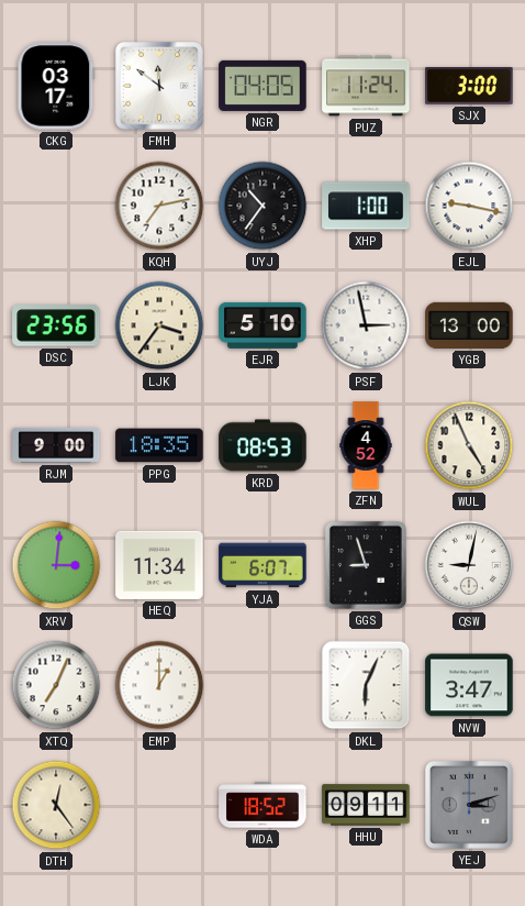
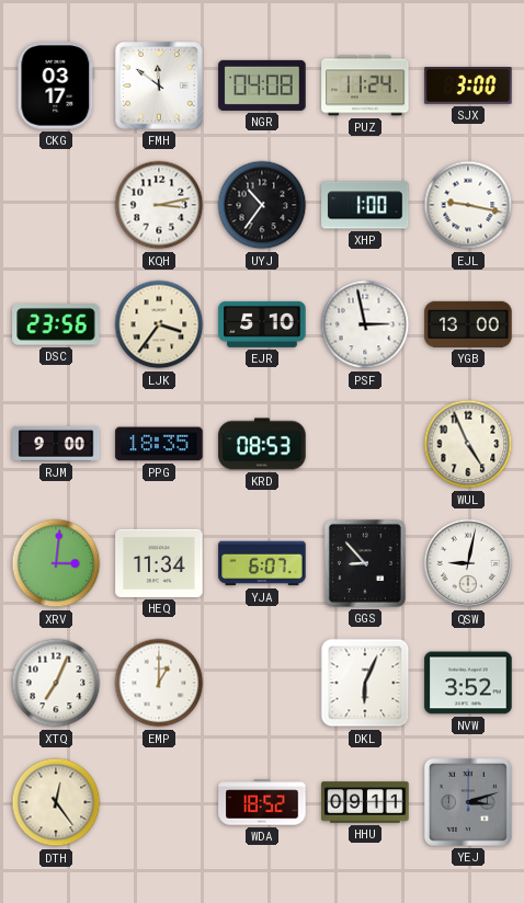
NGR: 04:05 -> 04:08
KQH: 7:13 -> 3:13
ZFN: 4:52 -> none
GGS: 8:57 -> 8:53
NVW: 3:47 -> 3:52
